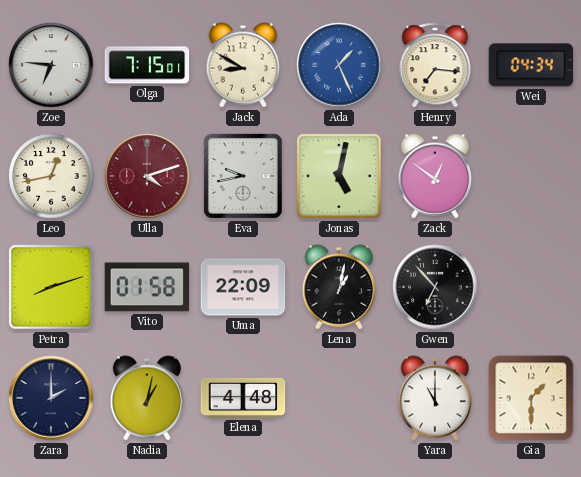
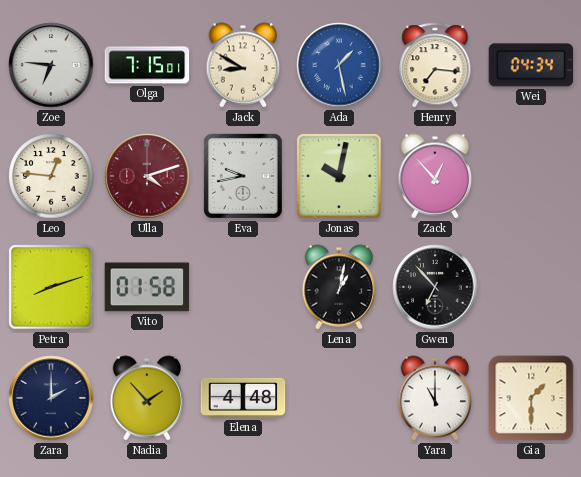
Ada: 1:26 -> 1:28
Leo: 12:43 -> 12:46
Jonas: 5:02 -> 10:02
Zack: 12:51 -> 12:53
Uma: 22:09 -> none
Nadia: 1:02 -> 1:53
